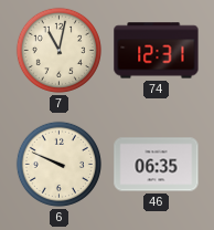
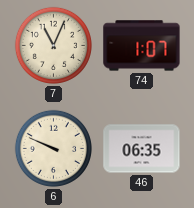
7: 11:02 -> 11:04
74: 12:31 -> 1:07
